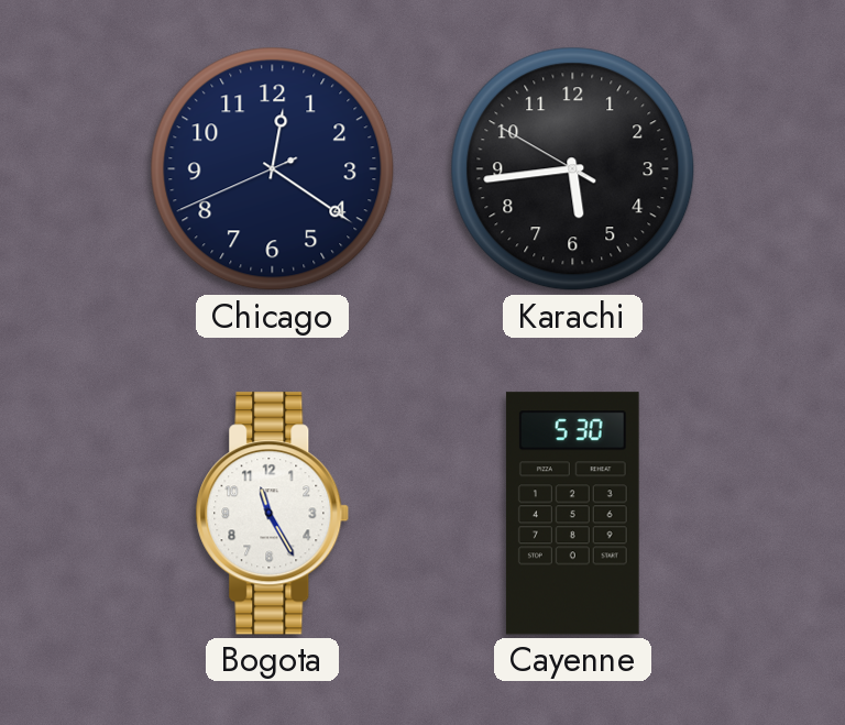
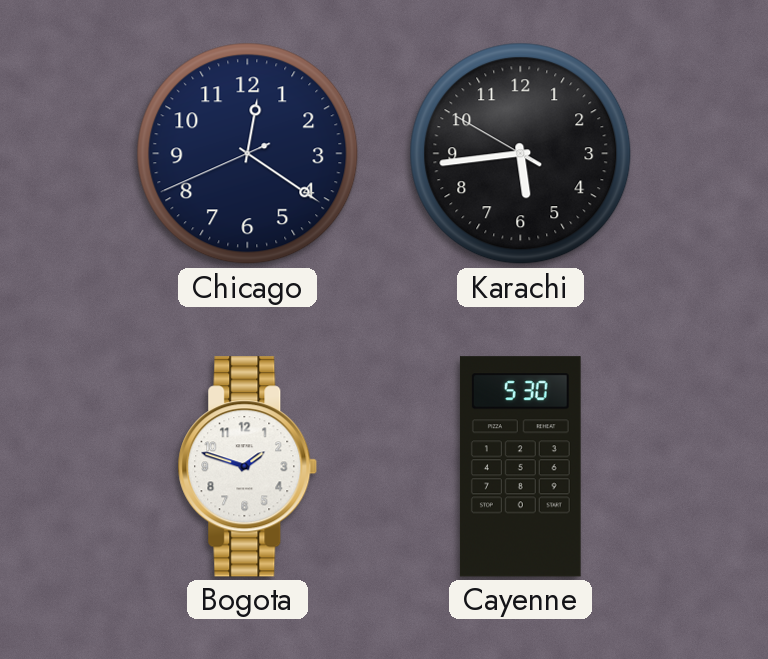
Bogota: 11:25 -> 1:48
